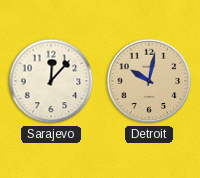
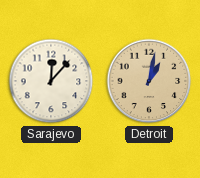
Detroit: 10:02 -> 1:02
